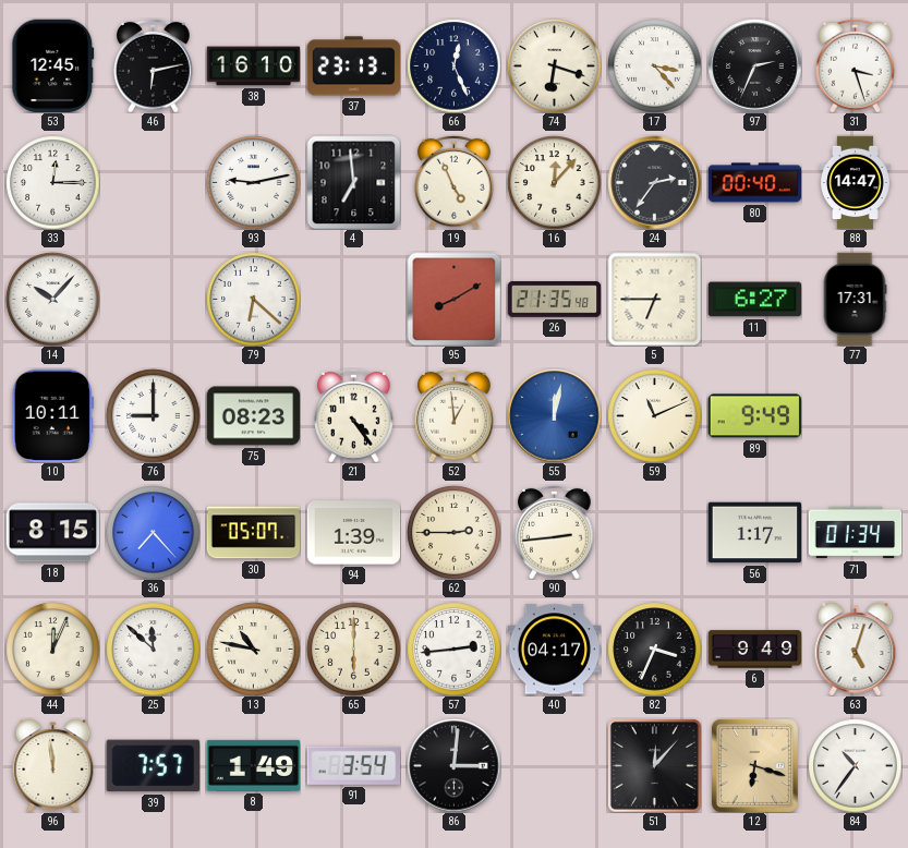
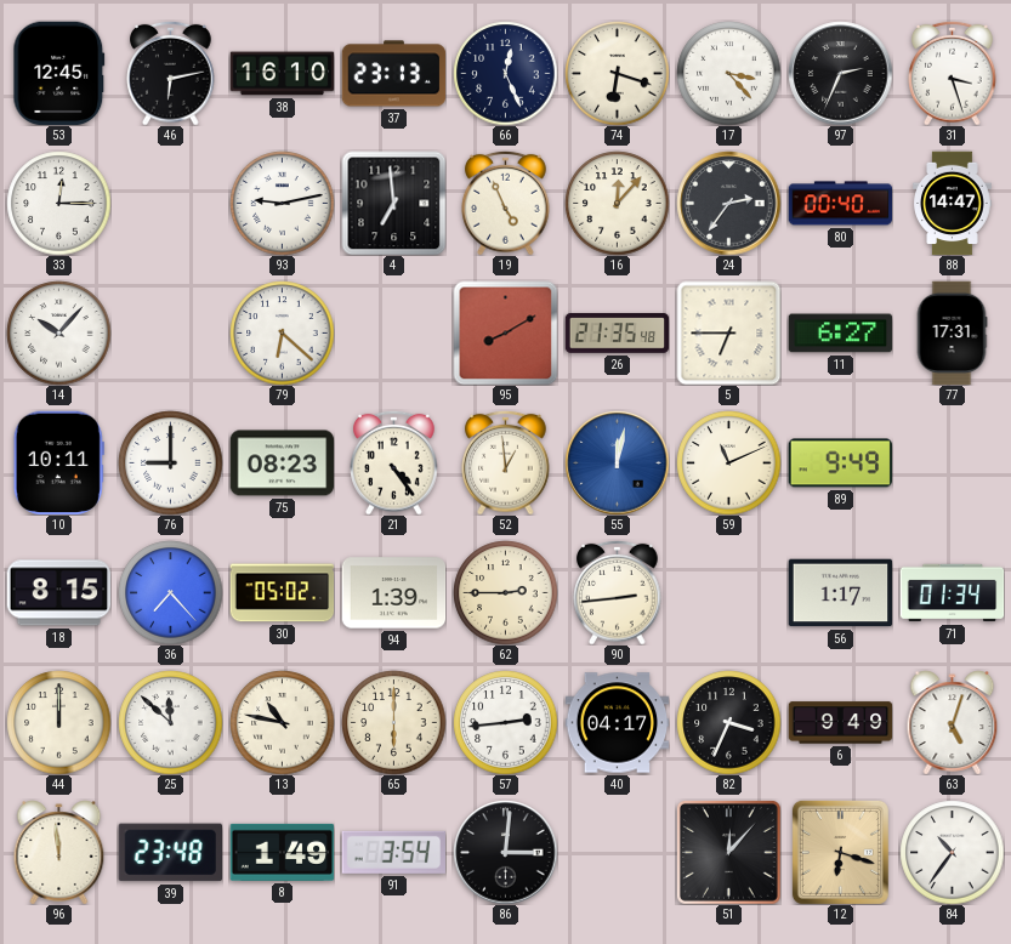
30: 05:07 -> 05:02
44: 12:04 -> 12:00
39: 7:57 -> 23:48
